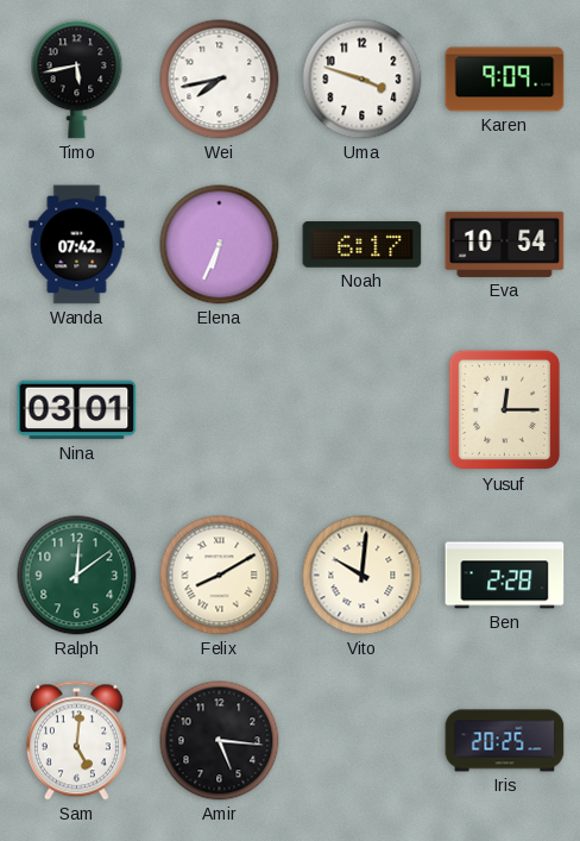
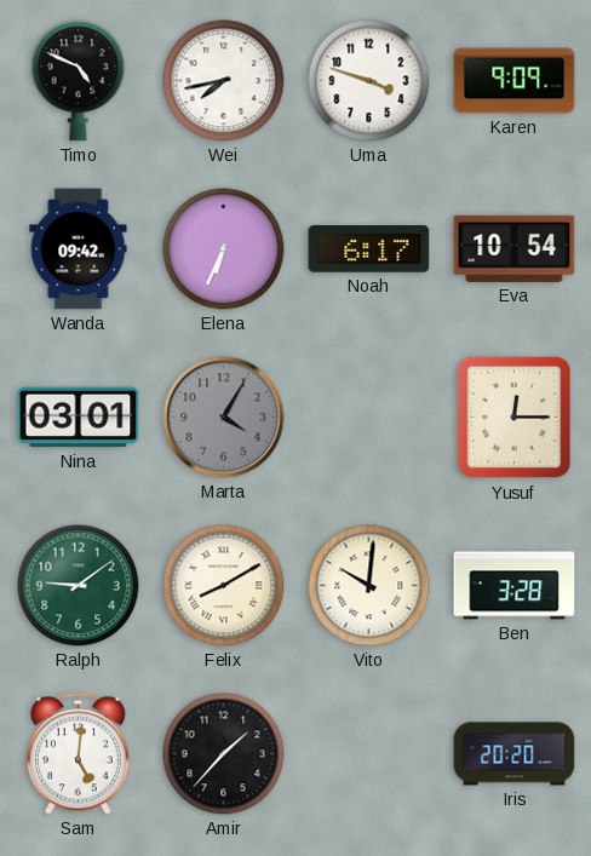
Timo: 5:43 -> 4:49
Wanda: 07:42 -> 09:42
Marta: none -> 4:05
Ralph: 12:09 -> 9:09
Ben: 2:28 -> 3:28
Amir: 5:16 -> 1:37
Iris: 20:25 -> 20:20
